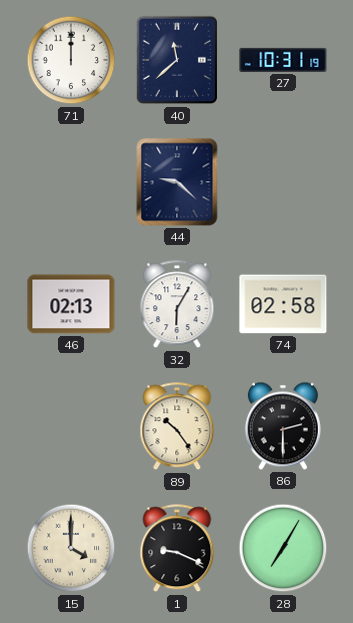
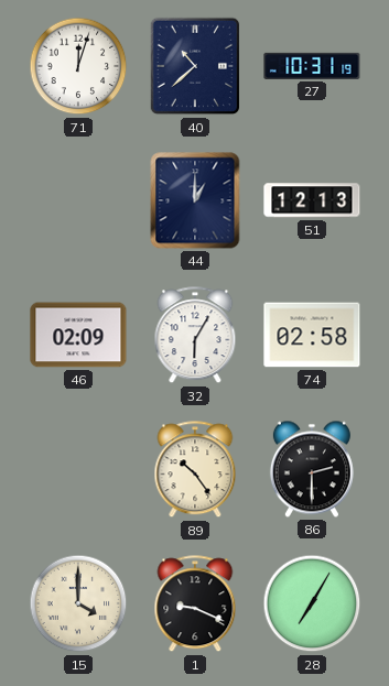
71: 12:00 -> 12:03
40: 11:38 -> 10:38
44: 9:22 -> 1:00
51: none -> 12:13
46: 02:13 -> 02:09
